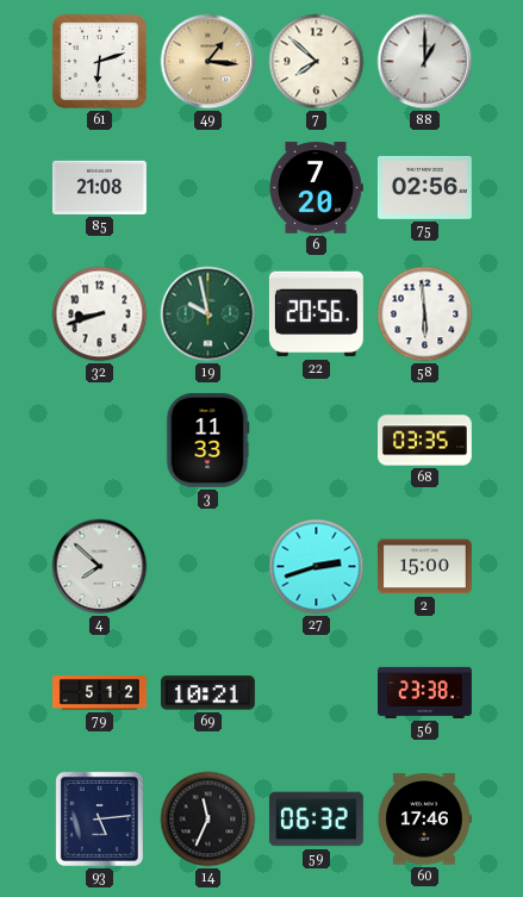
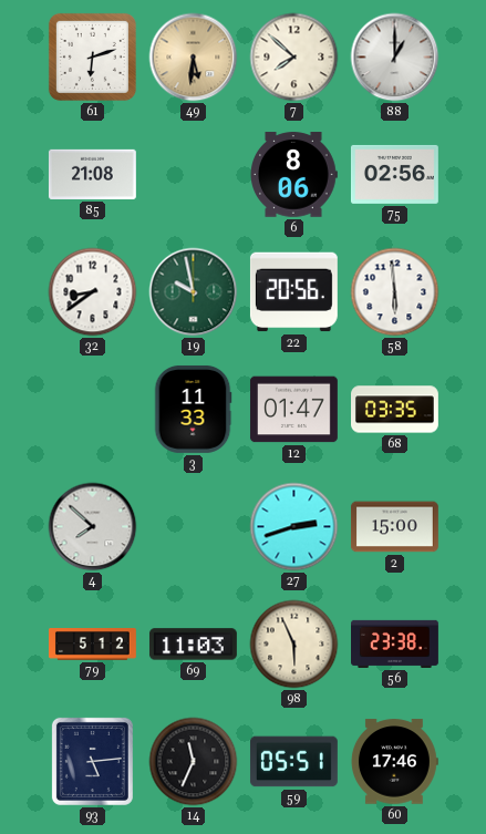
49: 1:16 -> 5:31
6: 7:20 -> 8:06
32: 8:42 -> 8:39
12: none -> 01:47
69: 10:21 -> 11:03
98: none -> 5:56
59: 06:32 -> 05:51
